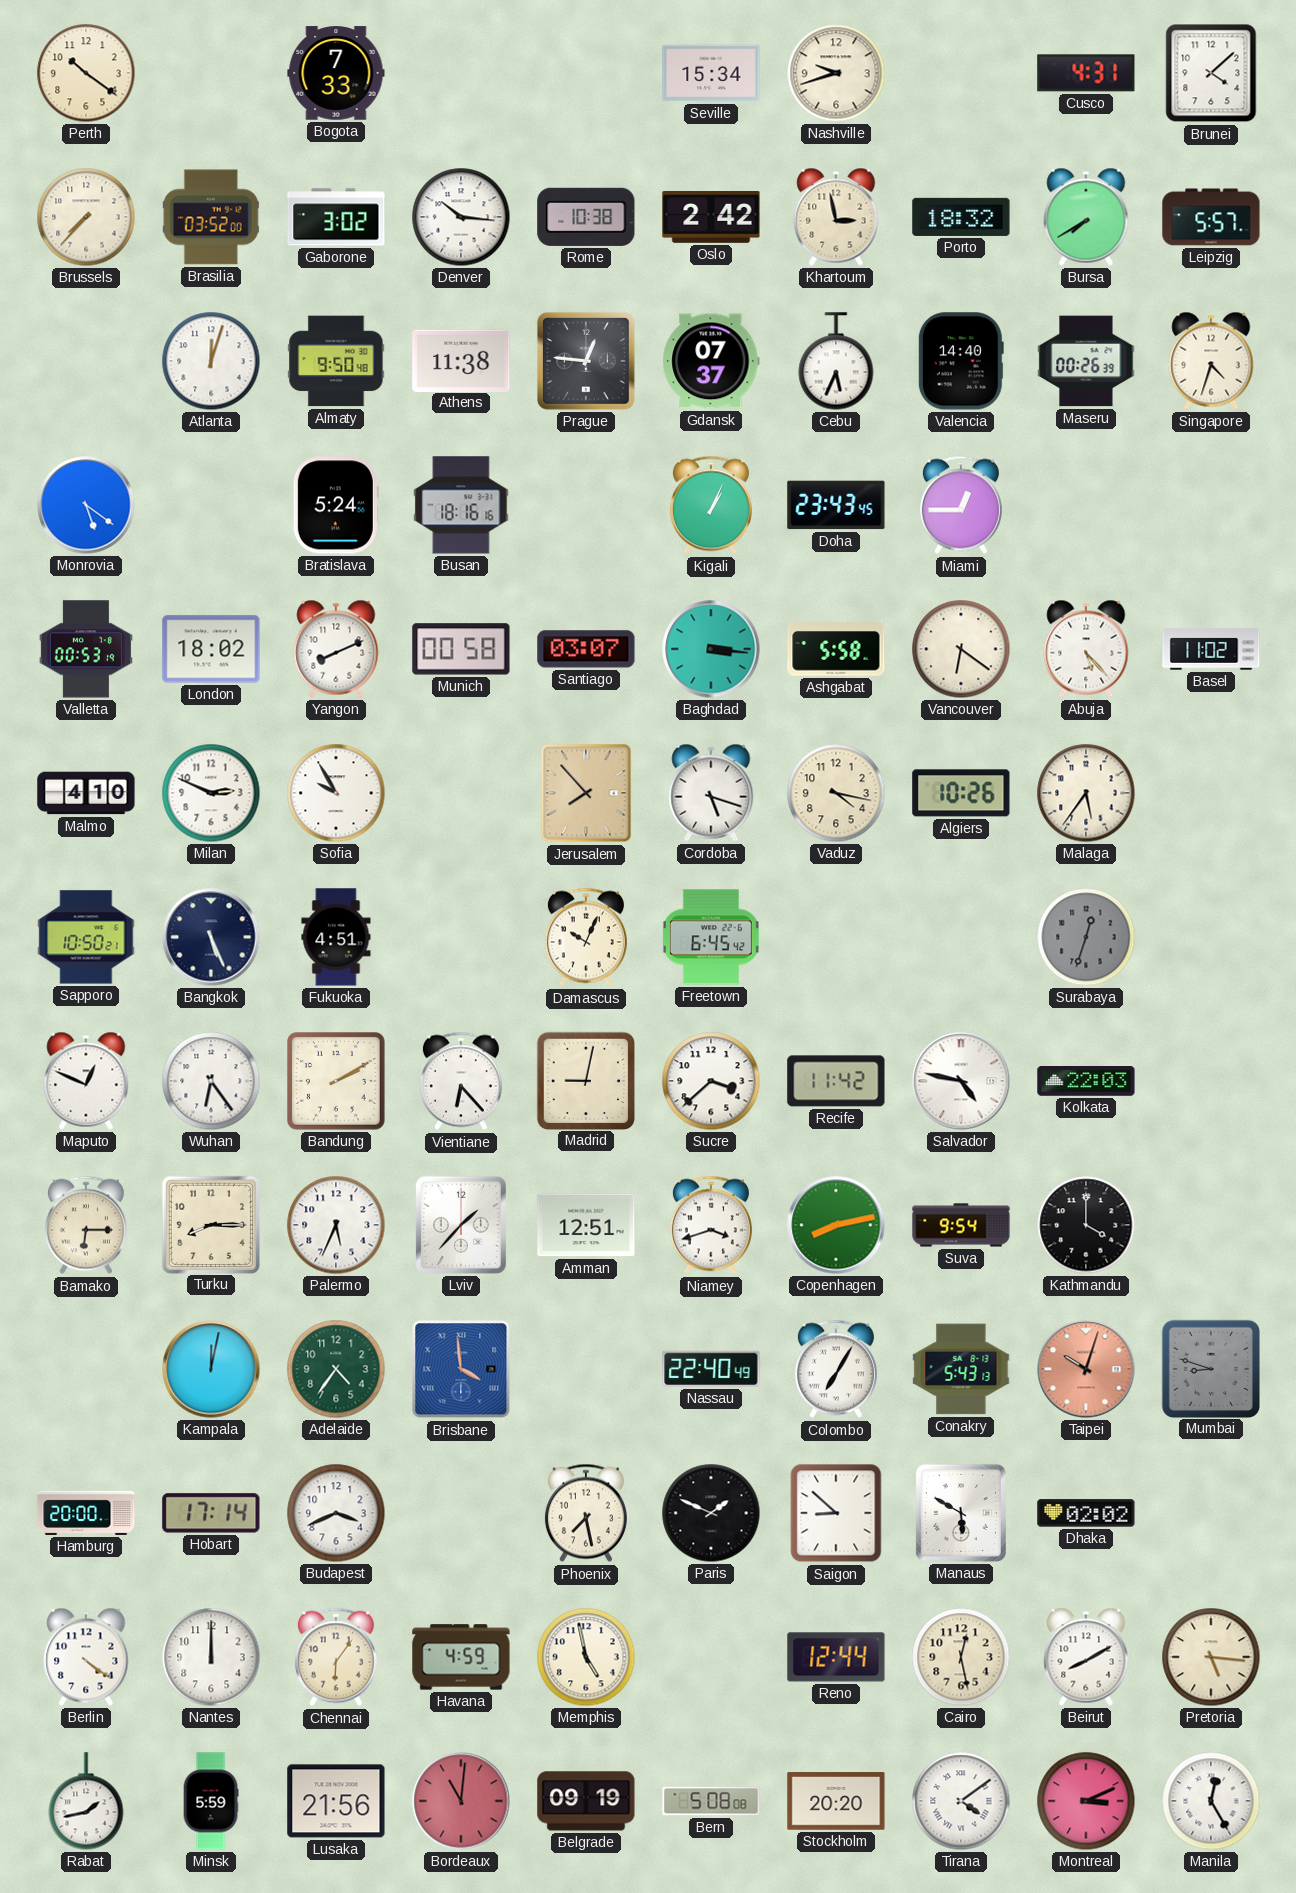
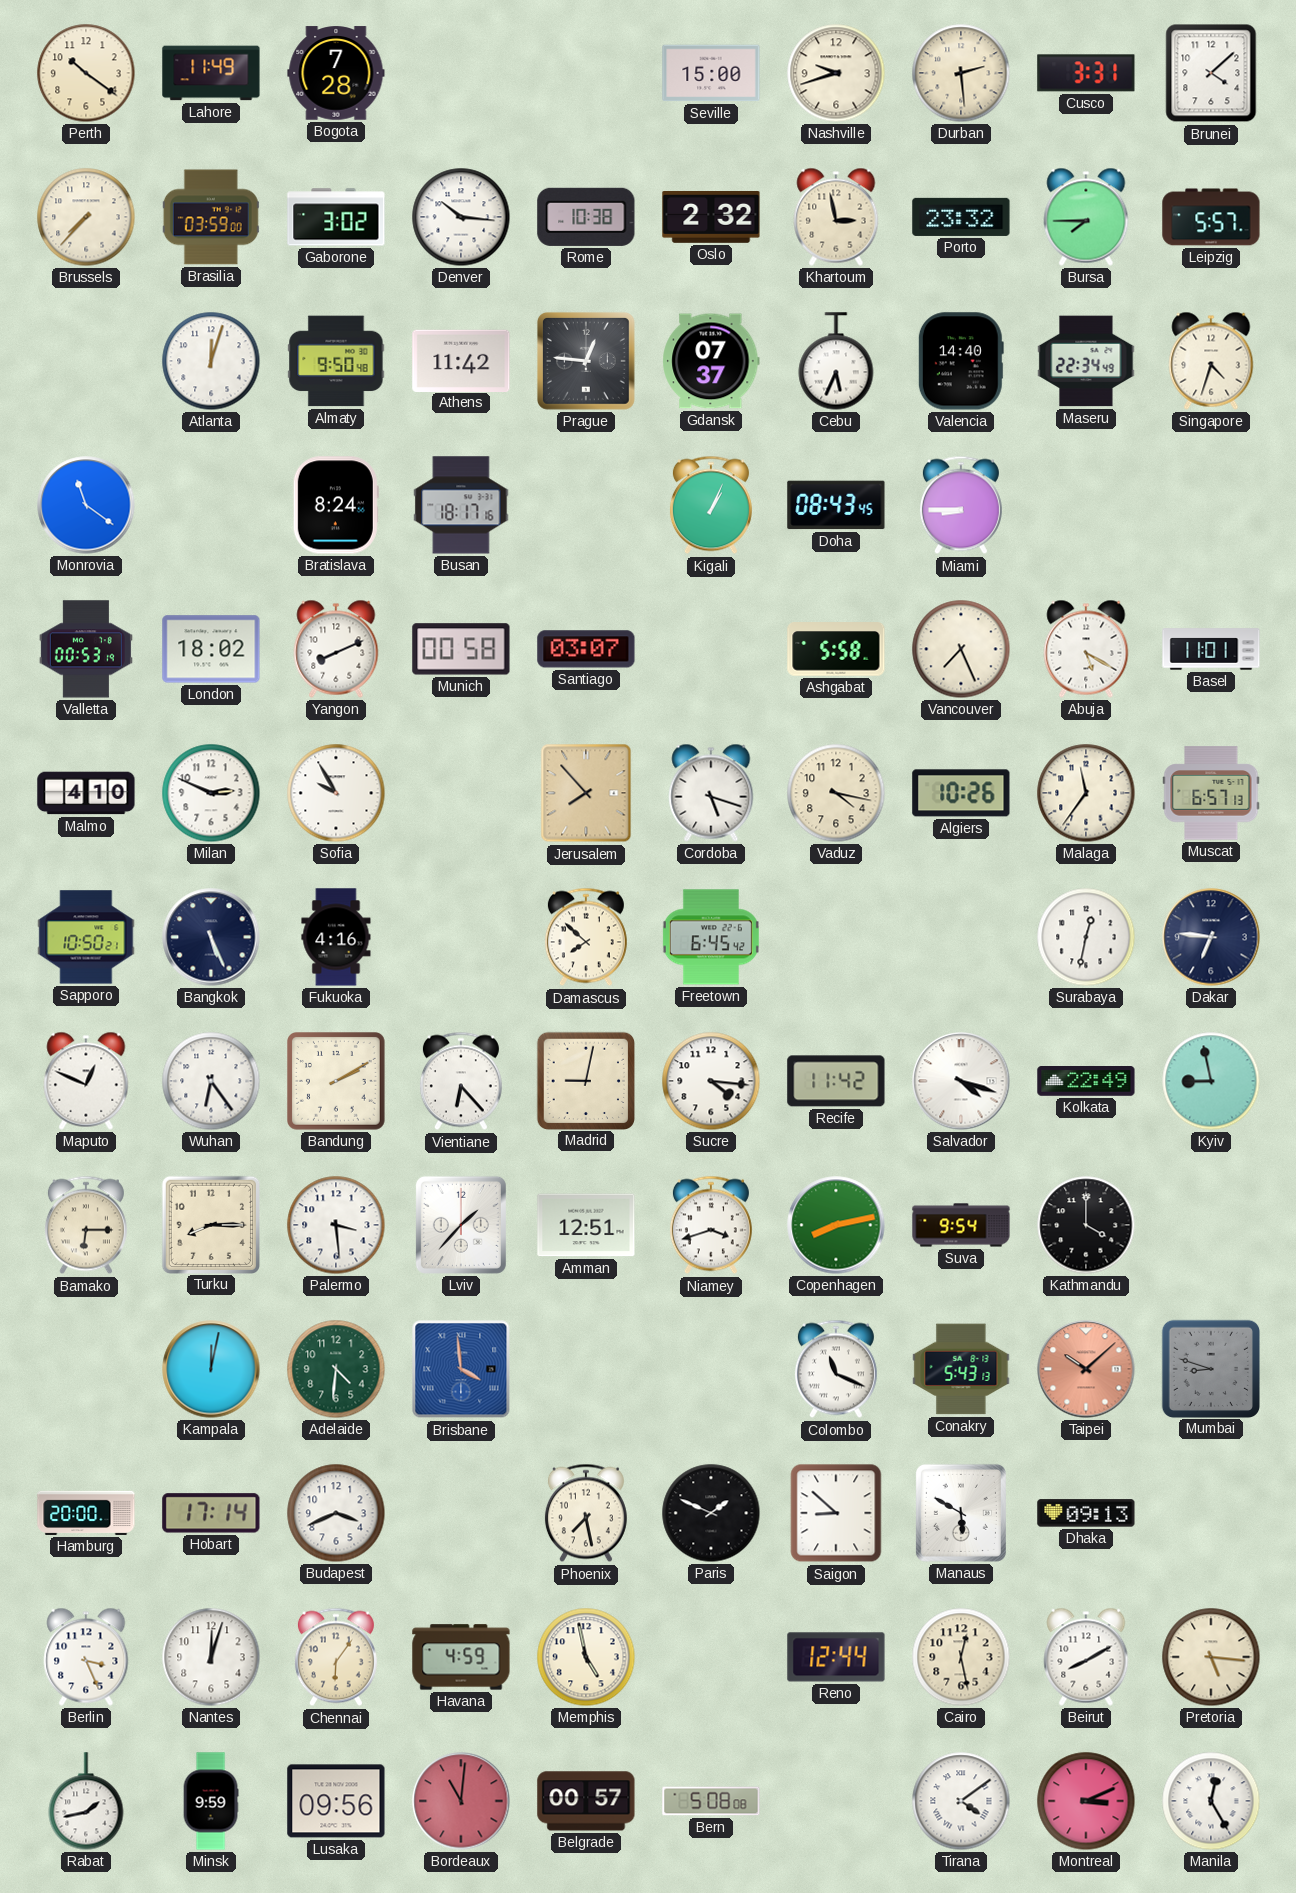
Lahore: none -> 11:49
Bogota: 7:33 -> 7:28
Seville: 15:34 -> 15:00
Durban: none -> 2:29
Cusco: 4:31 -> 3:31
Brasilia: 03:52 -> 03:59
Oslo: 2:42 -> 2:32
Porto: 18:32 -> 23:32
Bursa: 7:40 -> 7:45
Athens: 11:38 -> 11:42
Maseru: 00:26 -> 22:34
Monrovia: 5:21 -> 11:21
Bratislava: 5:24 -> 8:24
Busan: 18:16 -> 18:17
Doha: 23:43 -> 08:43
Miami: 12:45 -> 8:45
Baghdad: 3:16 -> none
Vancouver: 6:21 -> 7:26
Abuja: 5:23 -> 5:20
Basel: 11:02 -> 11:01
Malaga: 5:36 -> 11:36
Muscat: none -> 6:57
Fukuoka: 4:51 -> 4:16
Damascus: 10:04 -> 7:52
Surabaya: 12:33 -> 12:32
Surabaya dial: grey -> white
Dakar: none -> 6:46
Sucre: 3:38 -> 4:16
Salvador: 4:47 -> 4:18
Kolkata: 22:03 -> 22:49
Kyiv: none -> 8:58
Palermo: 5:34 -> 3:29
Adelaide: 4:36 -> 4:31
Nassau: 22:40 -> none
Colombo: 7:05 -> 11:19
Taipei: 10:03 -> 10:08
Dhaka: 02:02 -> 09:13
Berlin: 4:21 -> 3:26
Nantes: 12:00 -> 12:03
Minsk: 5:59 -> 9:59
Lusaka: 21:56 -> 09:56
Belgrade: 09:19 -> 00:57
Stockholm: 20:20 -> none
